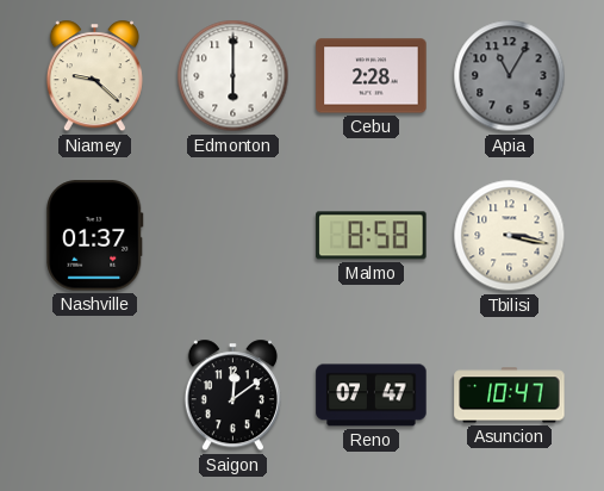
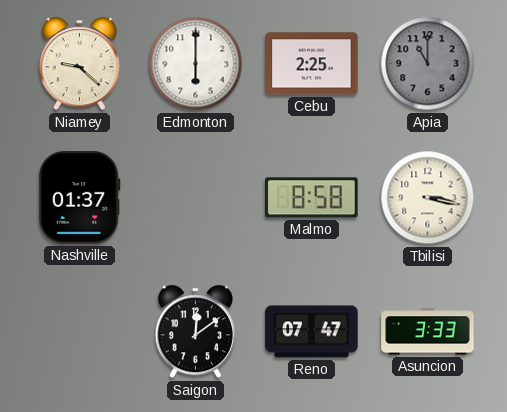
Cebu: 2:28 -> 2:25
Apia: 11:05 -> 11:00
Asuncion: 10:47 -> 3:33
